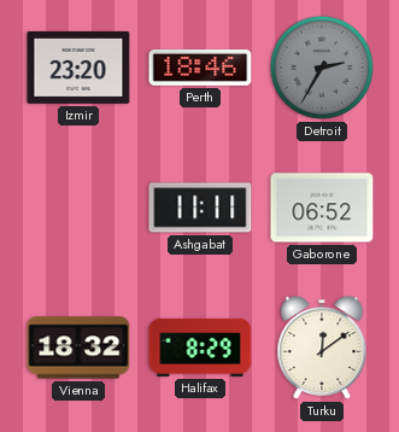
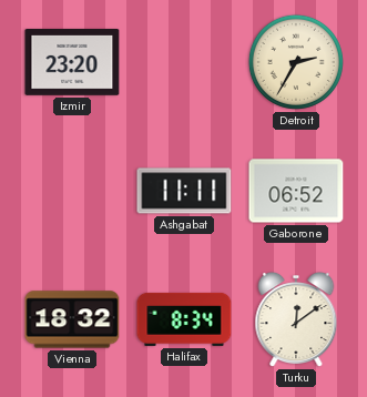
Perth: 18:46 -> none
Detroit dial: grey -> cream
Halifax: 8:29 -> 8:34
